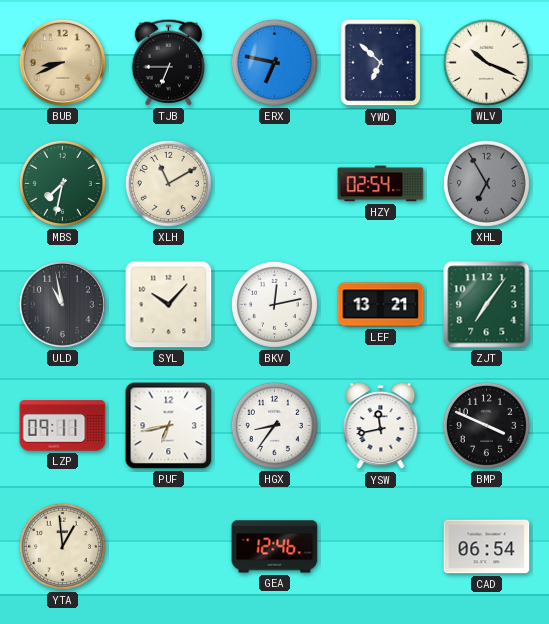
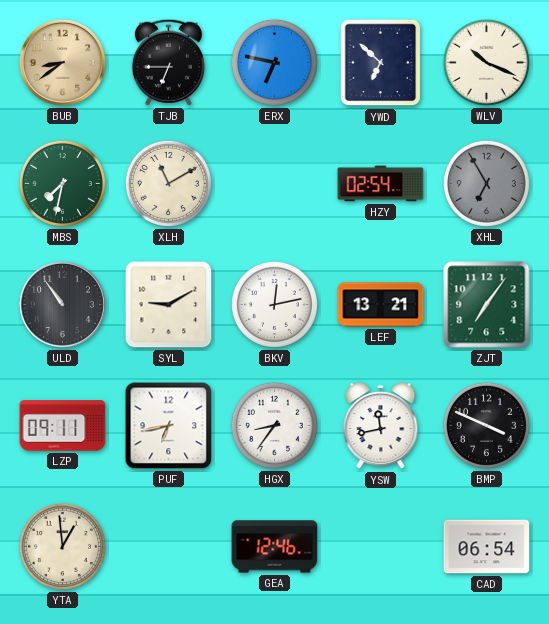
BUB: 8:41 -> 8:39
ULD: 10:58 -> 10:54
SYL: 10:07 -> 9:10
